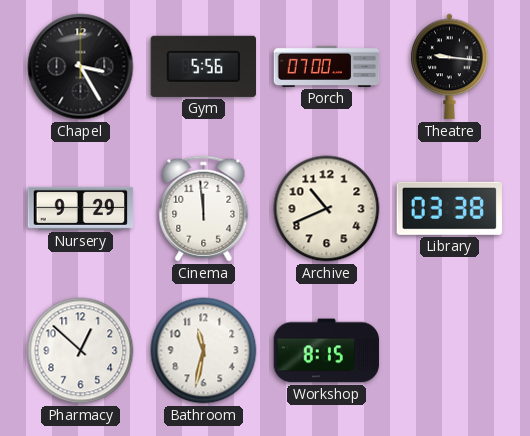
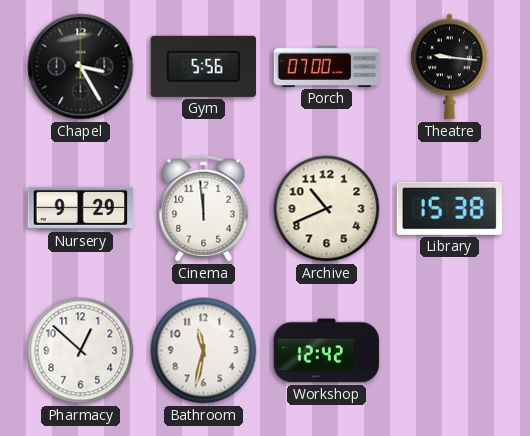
Library: 03:38 -> 15:38
Workshop: 8:15 -> 12:42
